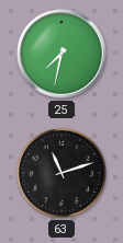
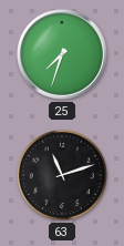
25: 7:32 -> 7:33
